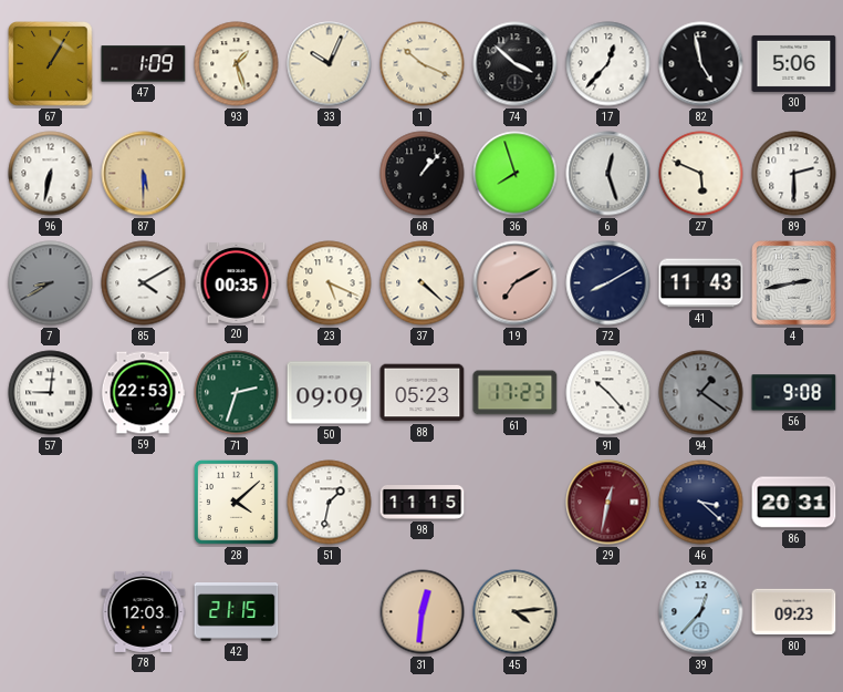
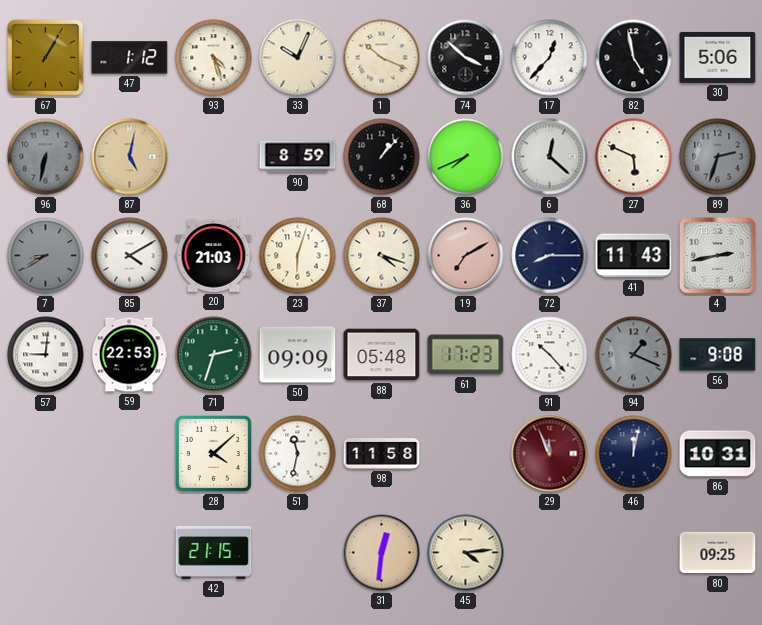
47: 1:09 -> 1:12
93: 1:27 -> 4:27
96 dial: white -> grey
87: 5:30 -> 5:02
90: none -> 8:59
36: 7:57 -> 7:41
6: 12:27 -> 12:22
89: 2:30 -> 2:33
89 dial: white -> grey
20: 00:35 -> 21:03
23: 5:19 -> 6:03
37: 4:22 -> 4:18
72: 8:10 -> 8:15
88: 05:23 -> 05:48
94: 1:21 -> 1:19
51: 1:32 -> 11:32
98: 11:15 -> 11:58
29: 12:32 -> 11:56
46: 3:22 -> 12:02
86: 20:31 -> 10:31
78: 12:03 -> none
39: 12:37 -> none
80: 09:23 -> 09:25
